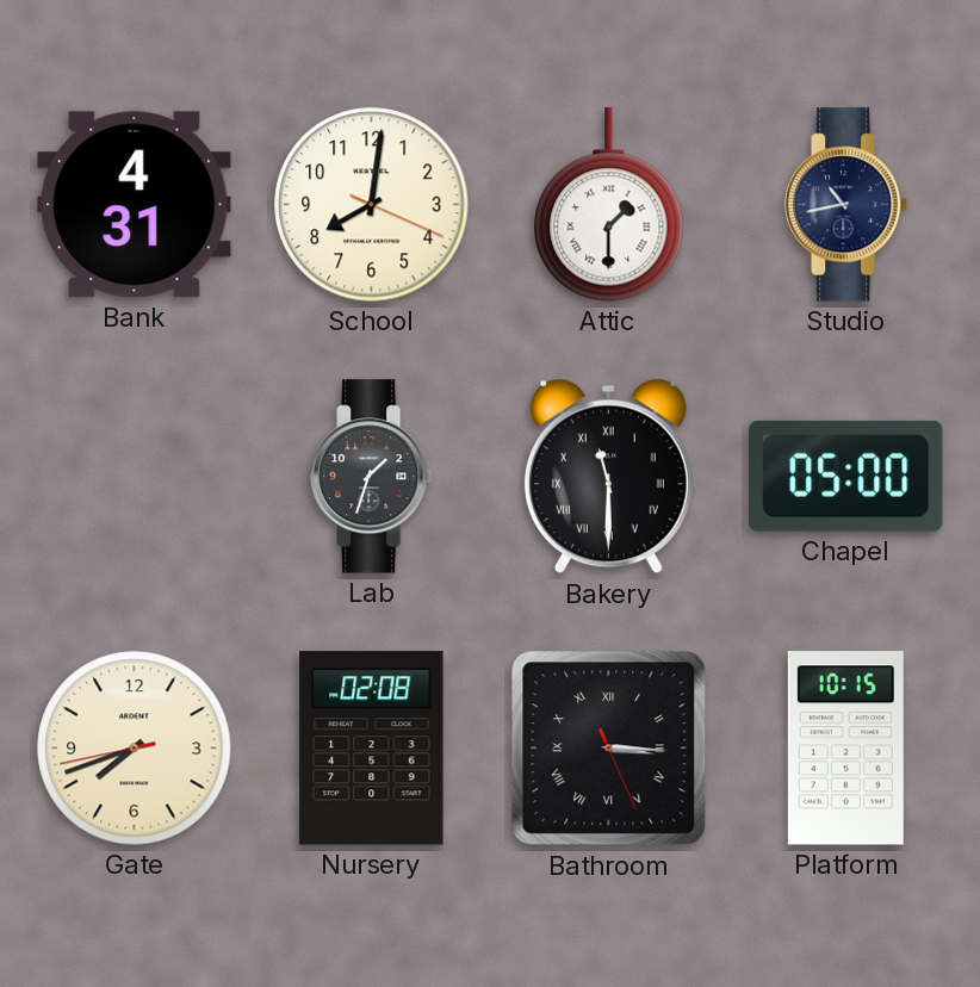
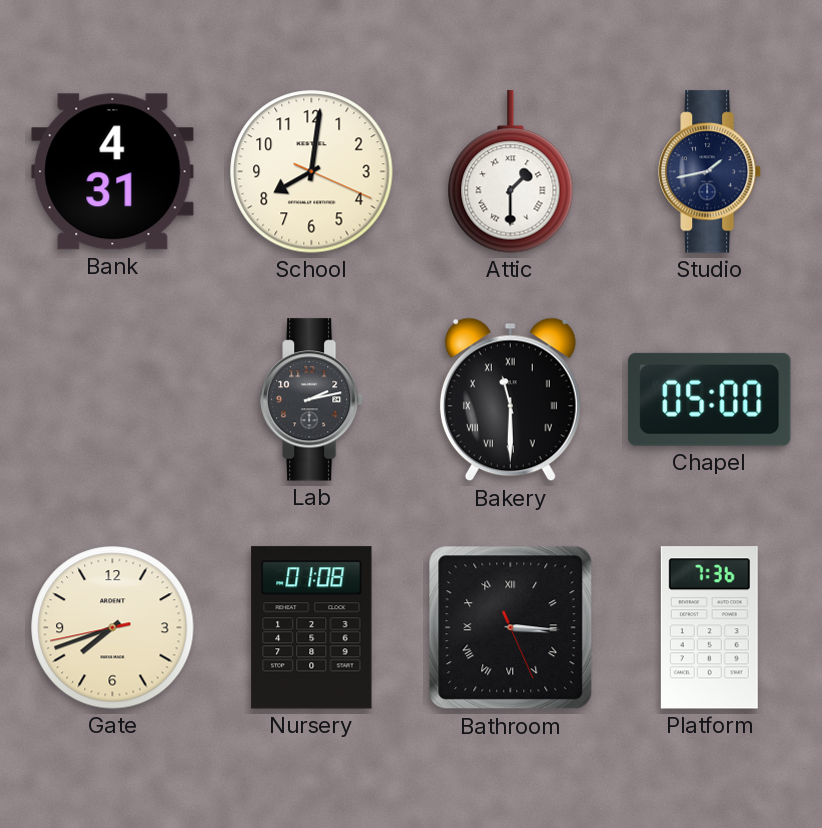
Studio: 10:43 -> 1:43
Lab: 1:33 -> 2:13
Nursery: 02:08 -> 01:08
Platform: 10:15 -> 7:36
